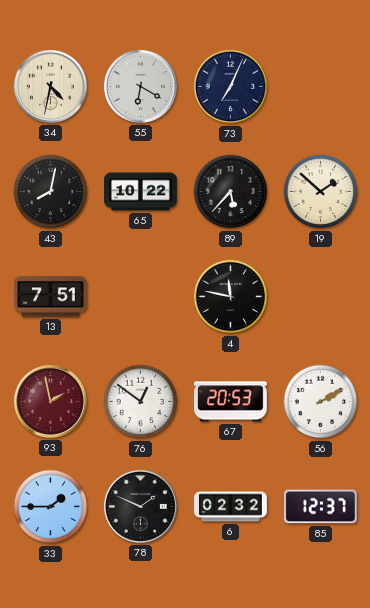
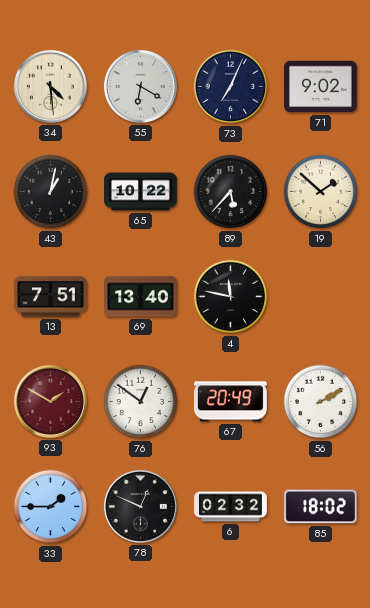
34: 4:32 -> 4:29
71: none -> 9:02
43: 8:02 -> 1:02
69: none -> 13:40
93: 1:58 -> 1:50
67: 20:53 -> 20:49
78: 1:49 -> 12:49
85: 12:37 -> 18:02
